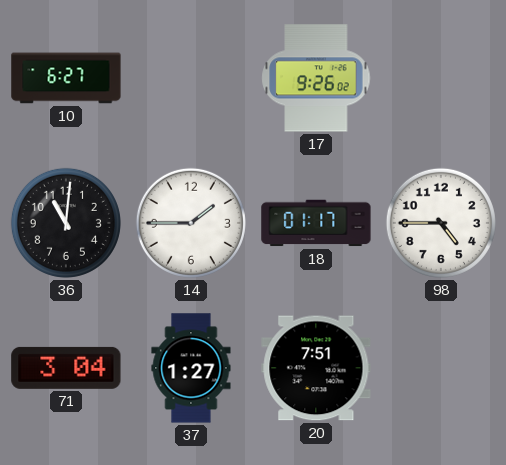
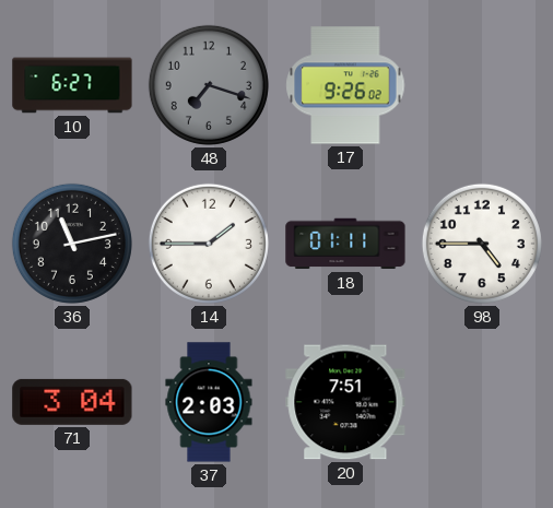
48: none -> 7:18
36: 11:01 -> 11:13
18: 01:17 -> 01:11
37: 1:27 -> 2:03
